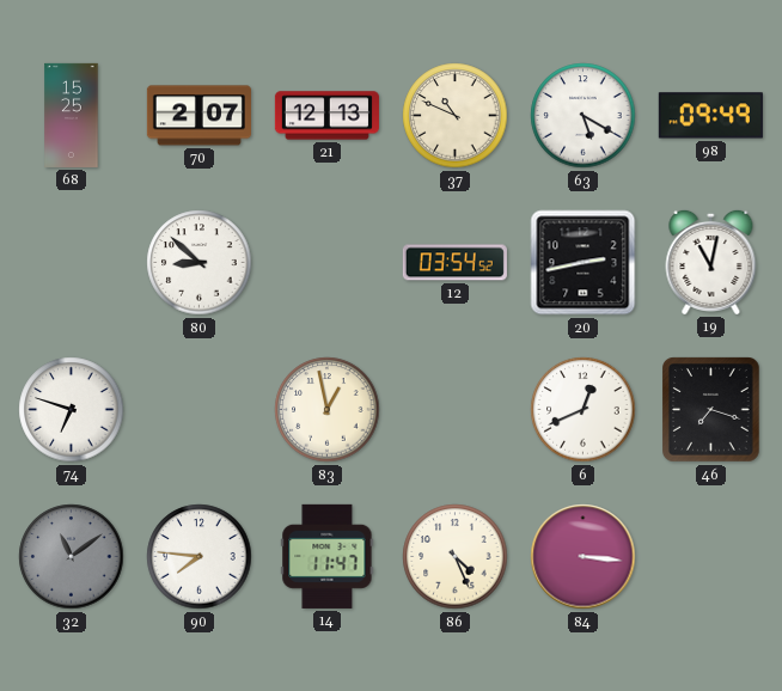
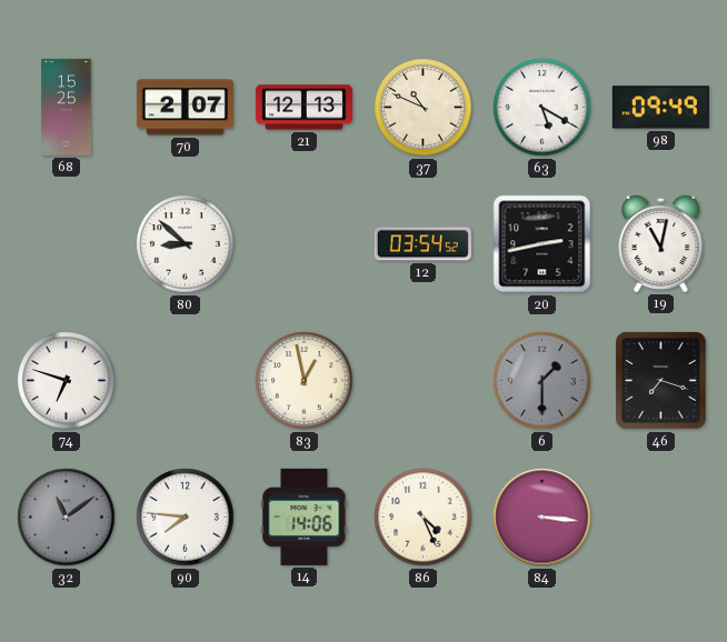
6: 12:41 -> 1:30
6 dial: white -> grey
14: 11:47 -> 14:06
